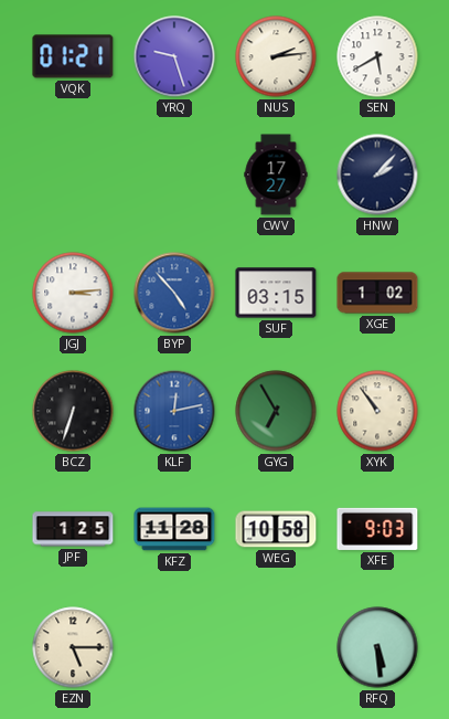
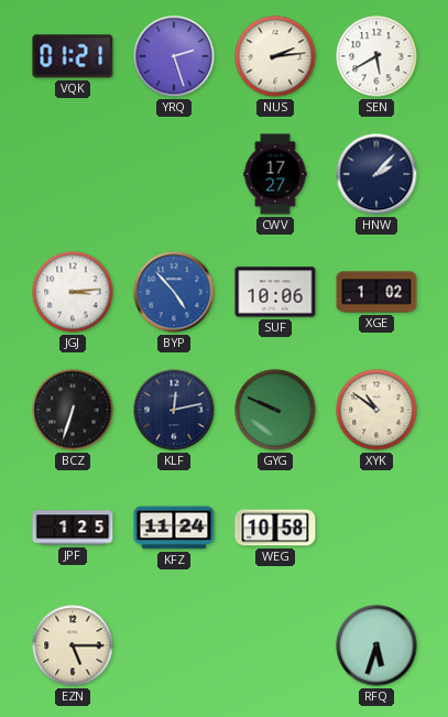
YRQ: 9:27 -> 2:27
SUF: 03:15 -> 10:06
KLF dial: blue -> navy
GYG: 6:55 -> 9:49
XYK: 10:54 -> 10:51
KFZ: 11:28 -> 11:24
XFE: 9:03 -> none
RFQ: 5:29 -> 5:33
